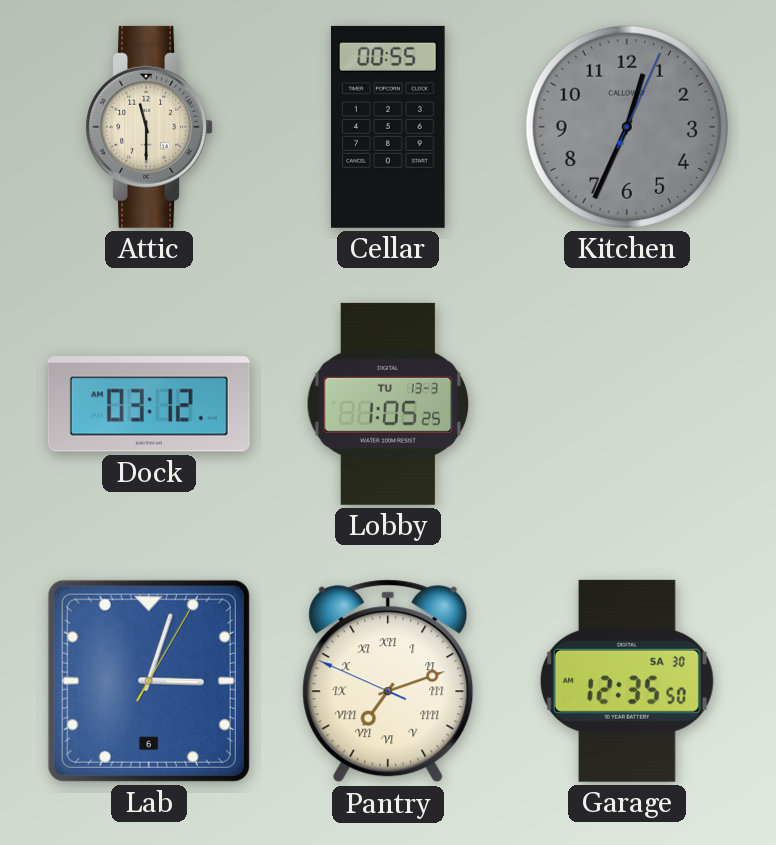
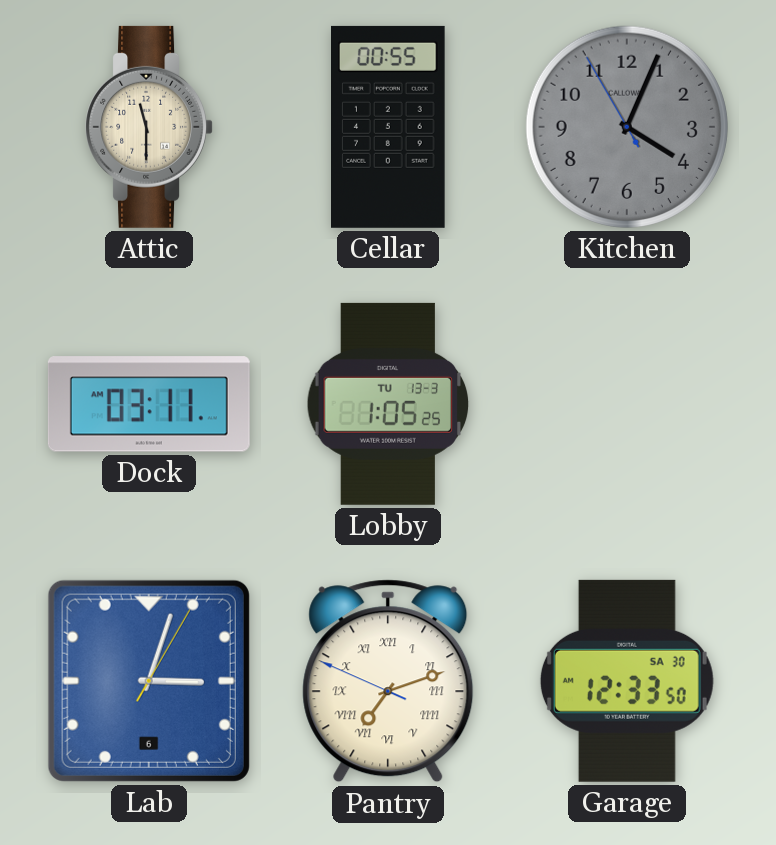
Kitchen: 12:34 -> 4:03
Dock: 03:12 -> 03:11
Garage: 12:35 -> 12:33
